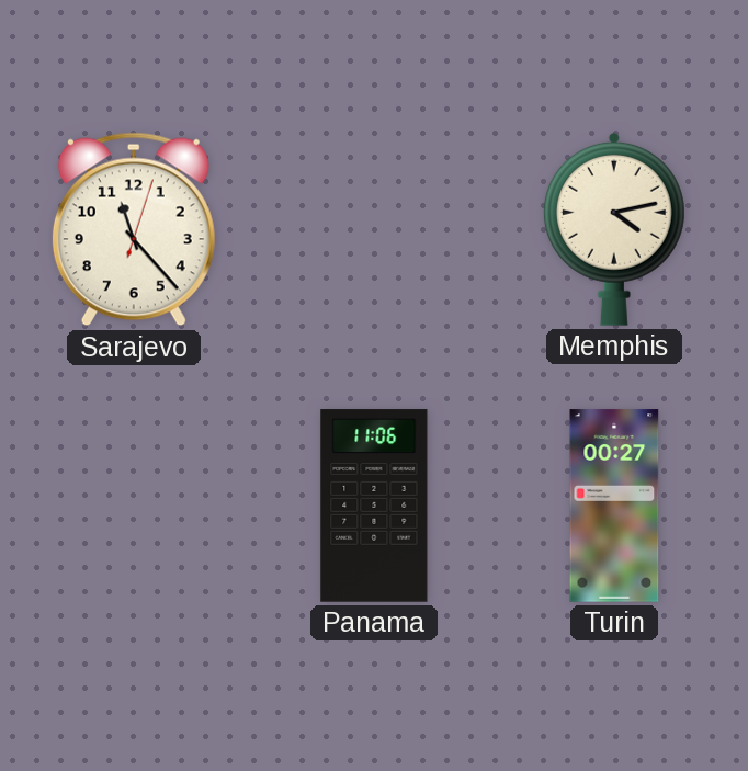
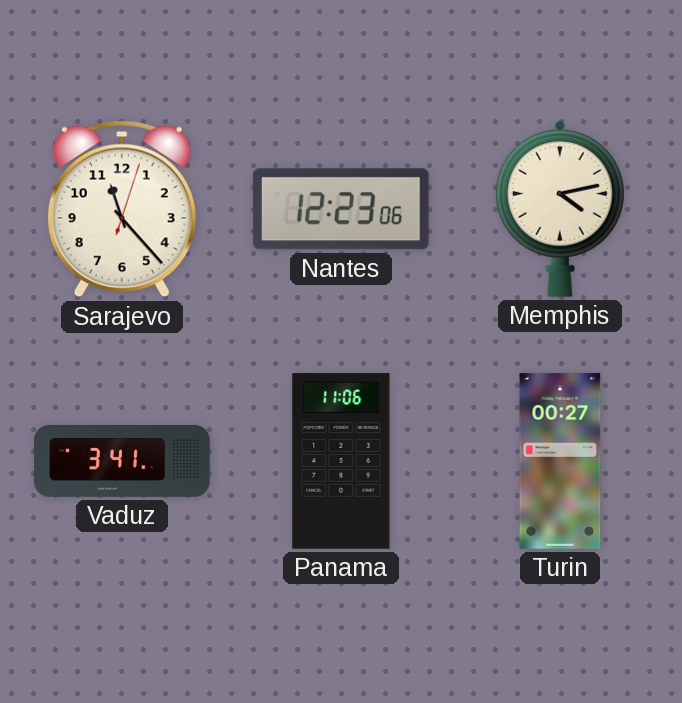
Nantes: none -> 12:23
Vaduz: none -> 3:41
